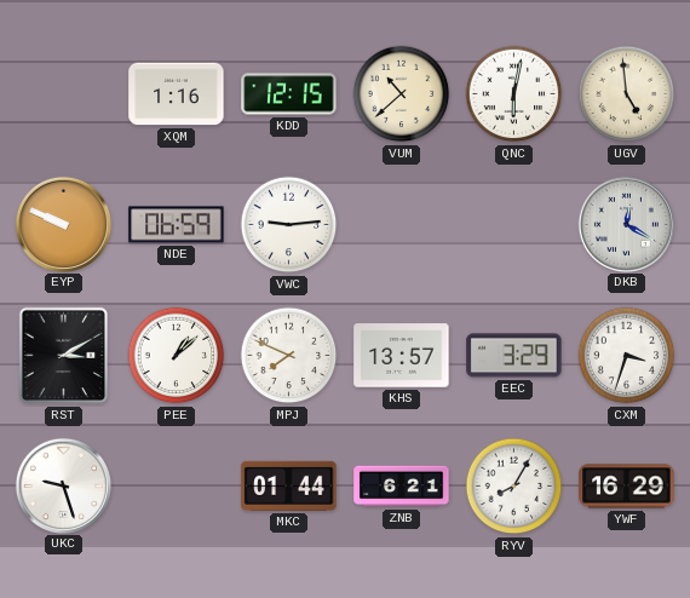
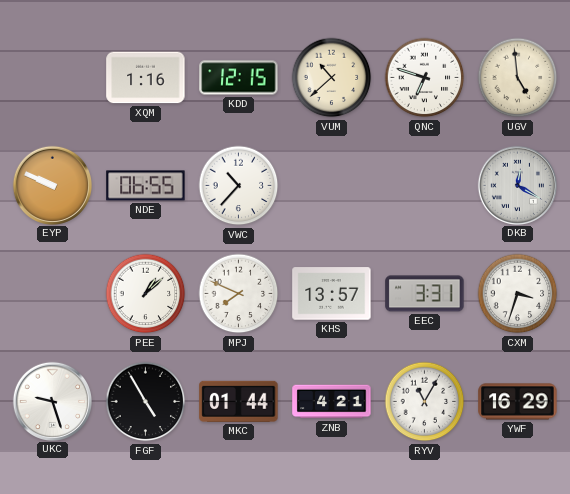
QNC: 6:02 -> 6:48
NDE: 06:59 -> 06:55
VWC: 9:14 -> 10:37
RST: 3:10 -> none
EEC: 3:29 -> 3:31
FGF: none -> 4:55
ZNB: 6:21 -> 4:21
RYV: 8:05 -> 11:05
